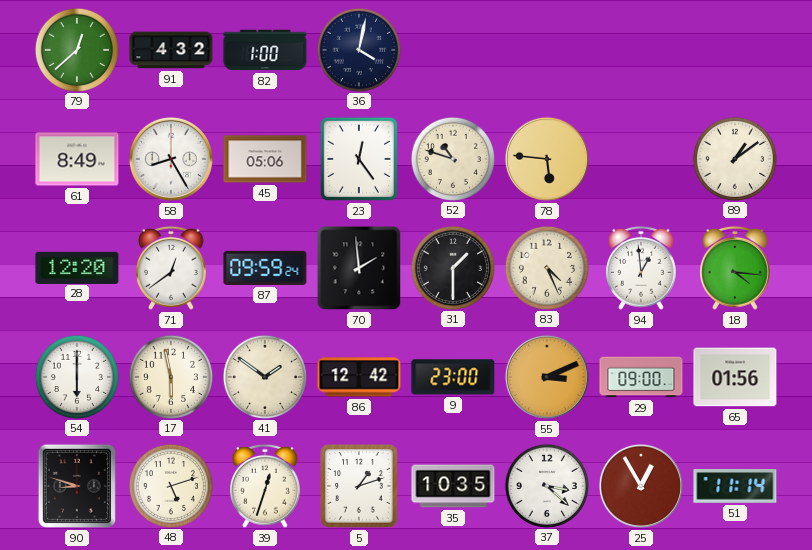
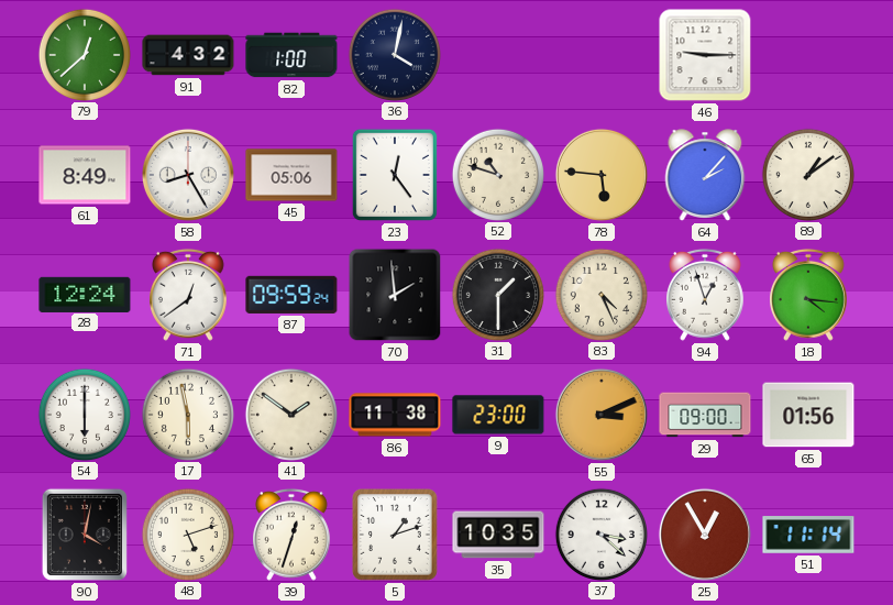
46: none -> 9:15
64: none -> 2:07
28: 12:20 -> 12:24
94: 12:59 -> 12:57
86: 12:42 -> 11:38
90: 8:48 -> 4:02
